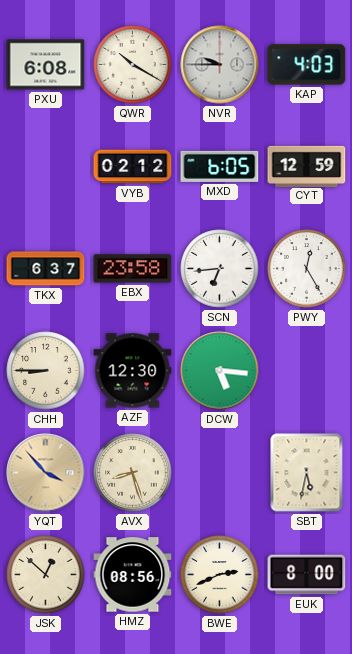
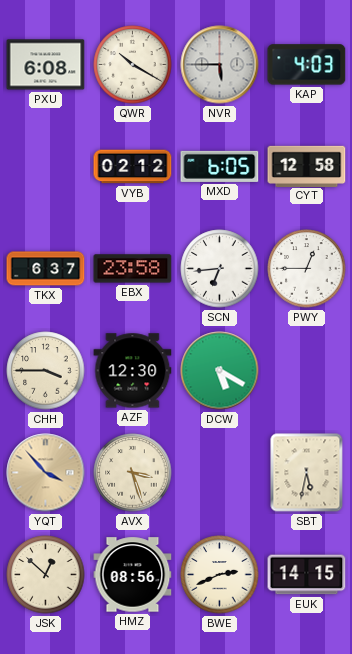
NVR: 9:45 -> 5:45
CYT: 12:59 -> 12:58
PWY: 12:25 -> 12:45
CHH: 8:45 -> 3:45
DCW: 5:16 -> 5:20
AVX: 8:27 -> 3:27
EUK: 8:00 -> 14:15
